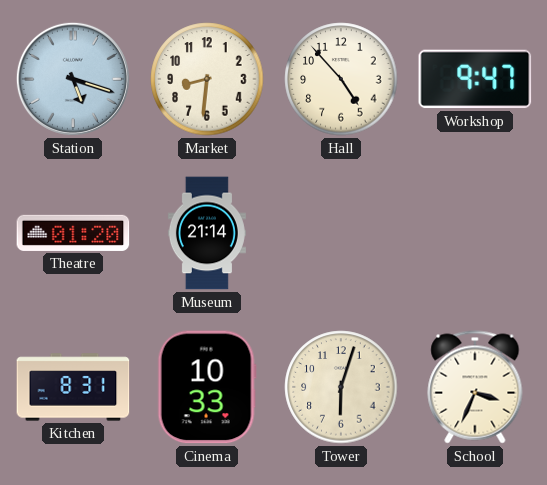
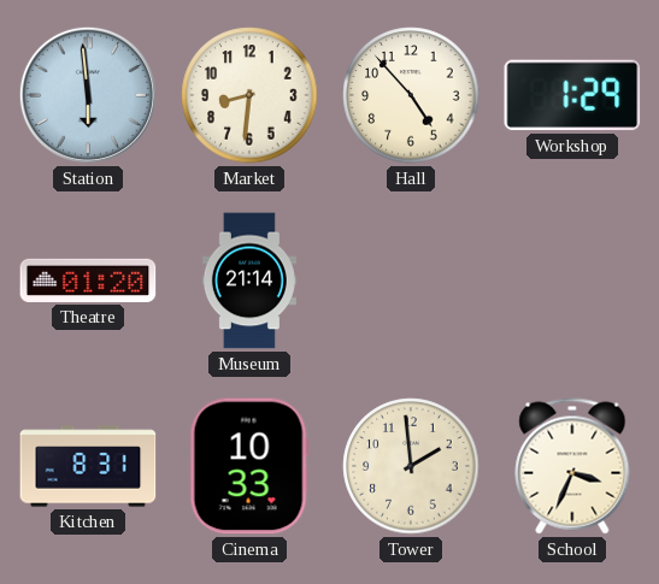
Station: 5:18 -> 5:59
Workshop: 9:47 -> 1:29
Tower: 6:03 -> 1:59
